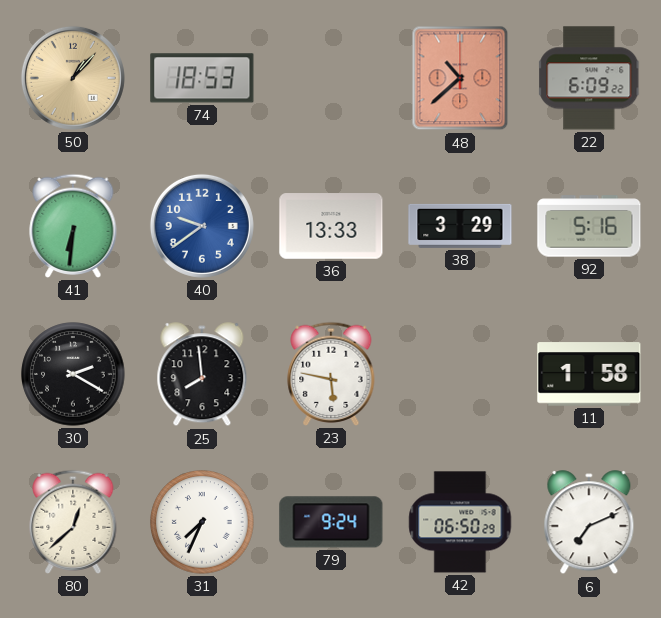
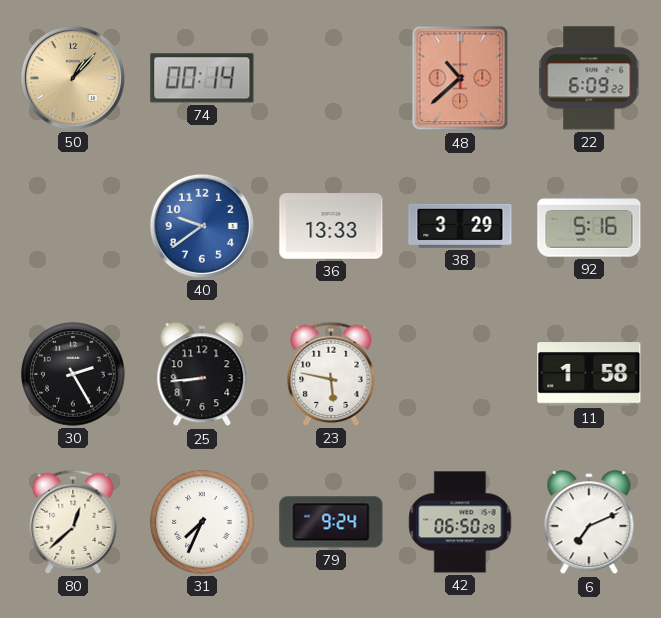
74: 18:53 -> 00:14
41: 6:31 -> none
30: 2:20 -> 2:25
25: 7:59 -> 8:44
